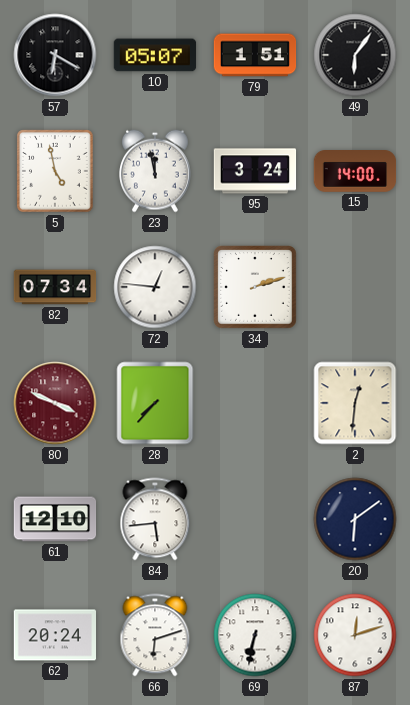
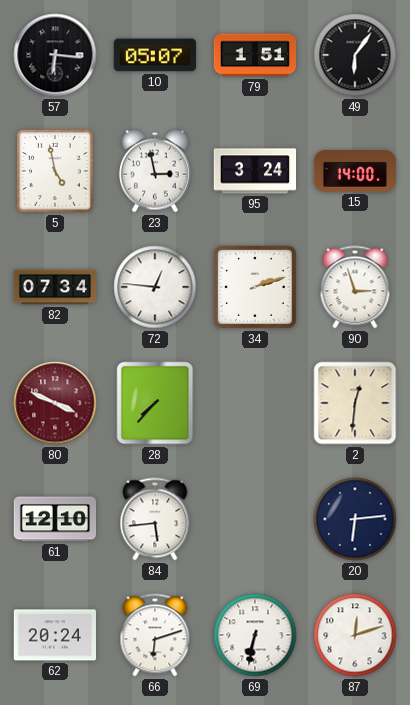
57: 6:20 -> 6:16
23: 11:58 -> 2:58
90: none -> 2:57
20: 6:09 -> 6:14
